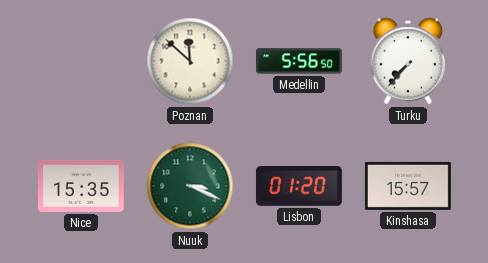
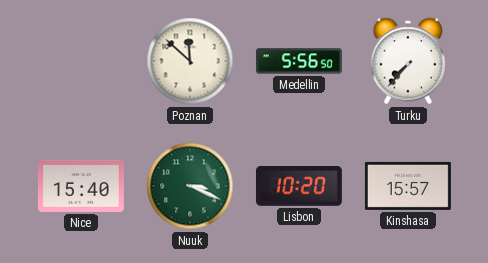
Nice: 15:35 -> 15:40
Lisbon: 01:20 -> 10:20
